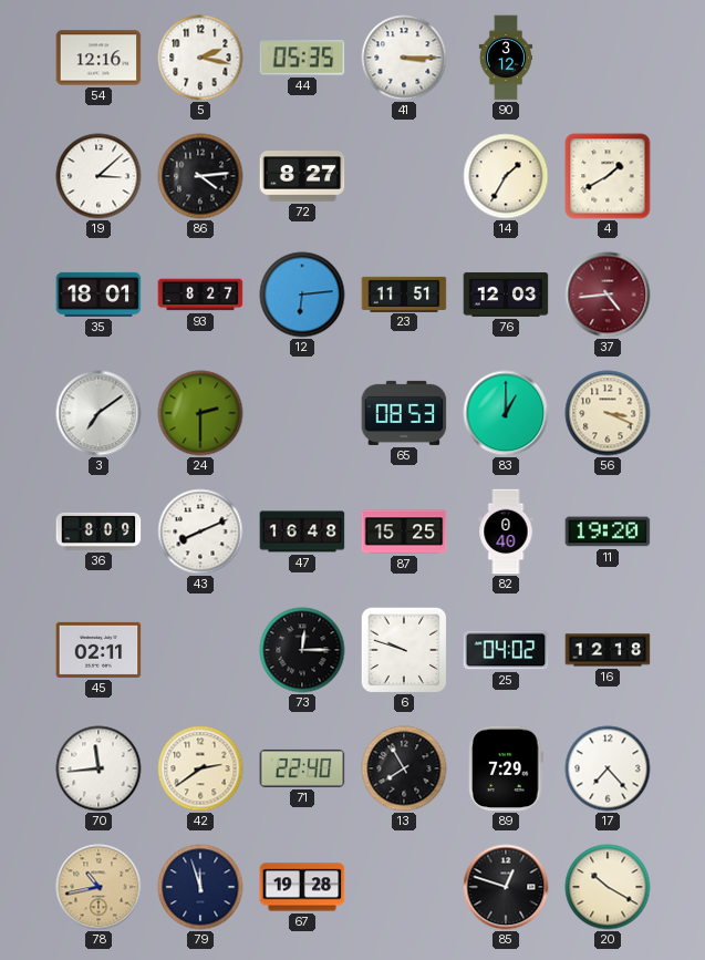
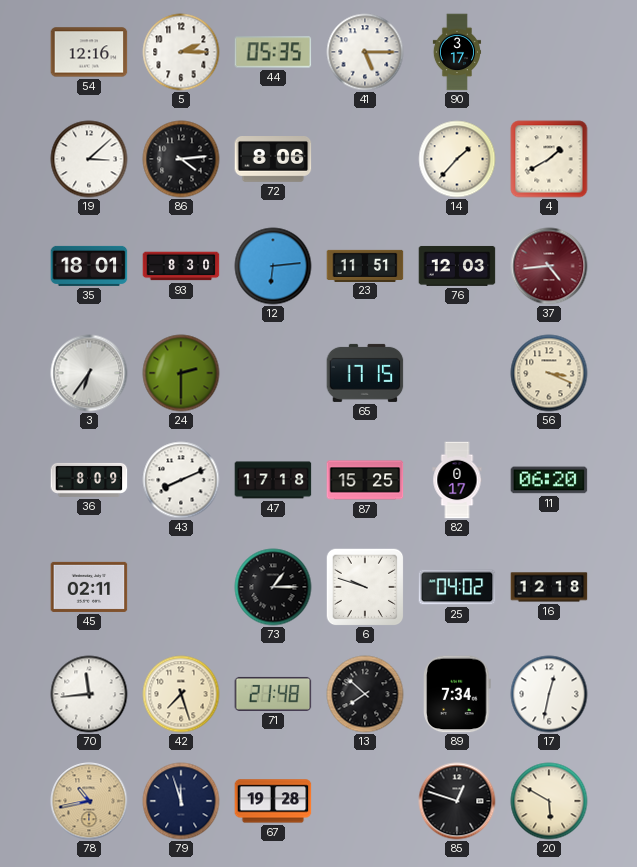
5: 2:17 -> 2:15
41: 3:15 -> 5:15
90: 3:12 -> 3:17
72: 8:27 -> 8:06
14: 1:35 -> 1:37
93: 8:27 -> 8:30
3: 7:09 -> 6:36
65: 08:53 -> 17:15
83: 1:00 -> none
47: 16:48 -> 17:18
82: 0:40 -> 0:17
11: 19:20 -> 06:20
73: 12:15 -> 1:15
42: 2:39 -> 7:27
71: 22:40 -> 21:48
13: 7:55 -> 7:52
89: 7:29 -> 7:34
17: 7:23 -> 12:32
20: 10:20 -> 5:50
